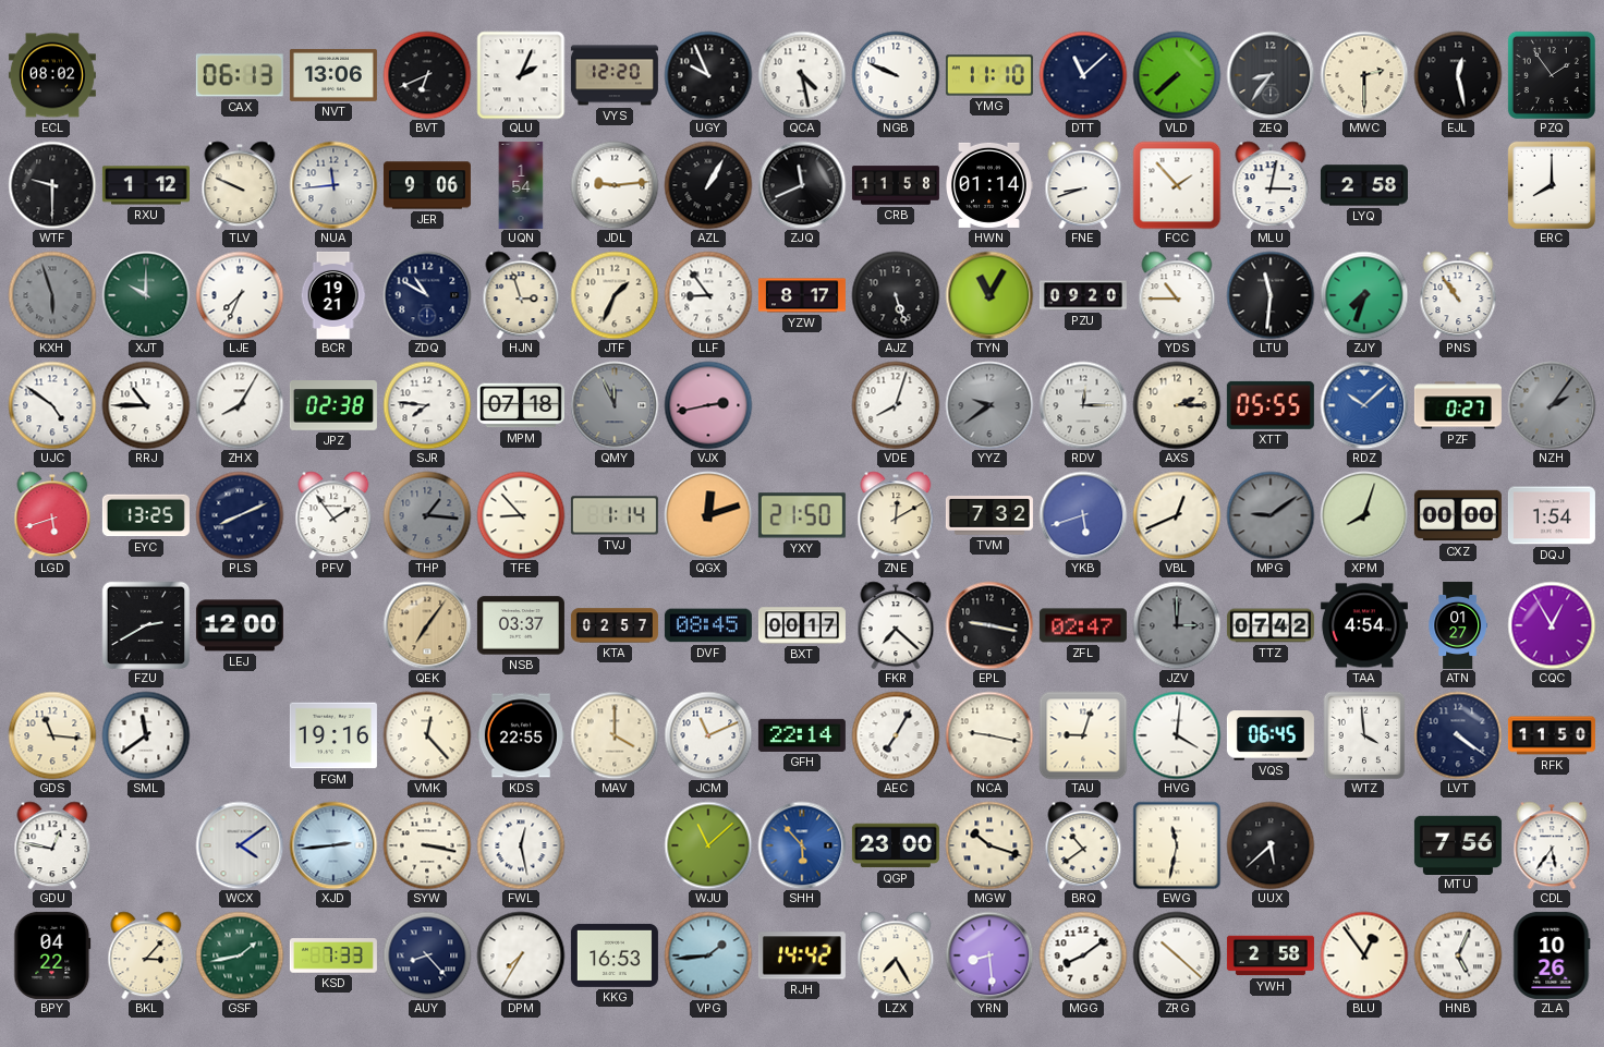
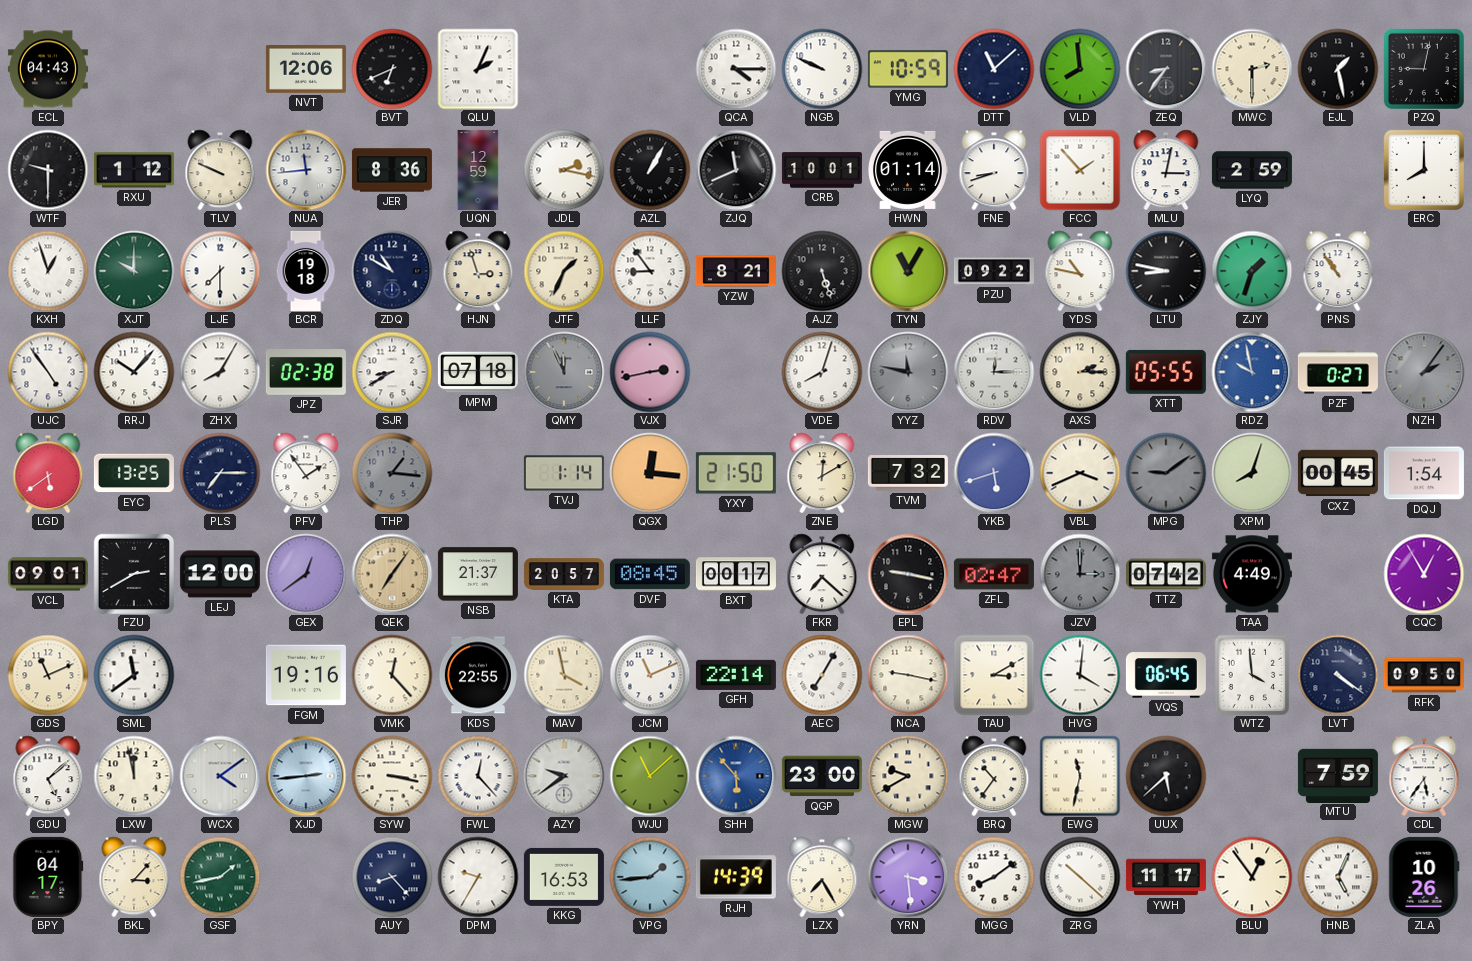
ECL: 08:02 -> 04:43
CAX: 06:13 -> none
NVT: 13:06 -> 12:06
VYS: 12:20 -> none
UGY: 9:56 -> none
QCA: 4:28 -> 4:15
YMG: 11:10 -> 10:59
VLD: 7:38 -> 7:59
EJL: 12:28 -> 1:28
PZQ: 1:54 -> 9:02
JER: 9:06 -> 8:36
UQN: 1:54 -> 12:59
JDL: 9:14 -> 2:17
CRB: 11:58 -> 10:01
LYQ: 2:58 -> 2:59
KXH: 5:57 -> 12:57
KXH dial: grey -> white
LJE: 7:34 -> 7:30
BCR: 19:21 -> 19:18
YZW: 8:17 -> 8:21
PZU: 09:20 -> 09:22
YDS: 10:45 -> 10:47
LTU: 11:31 -> 8:47
ZJY: 7:33 -> 1:33
UJC: 4:51 -> 4:54
RRJ: 10:45 -> 10:07
SJR: 7:46 -> 8:40
YYZ: 9:39 -> 11:47
RDZ: 10:08 -> 9:58
LGD: 5:42 -> 5:39
PLS: 8:11 -> 7:15
TFE: 8:53 -> none
QGX: 12:12 -> 12:16
VBL: 12:41 -> 3:41
CXZ: 00:00 -> 00:45
VCL: none -> 09:01
GEX: none -> 12:39
NSB: 03:37 -> 21:37
KTA: 02:57 -> 20:57
TAA: 4:54 -> 4:49
ATN: 01:27 -> none
GDS: 11:16 -> 11:11
MAV: 4:00 -> 3:58
TAU: 9:03 -> 3:10
RFK: 11:50 -> 09:50
GDU: 12:47 -> 5:08
LXW: none -> 11:58
FWL: 12:28 -> 12:23
AZY: none -> 9:39
MGW: 10:18 -> 9:40
BRQ: 10:39 -> 10:36
MTU: 7:56 -> 7:59
BPY: 04:22 -> 04:17
KSD: 7:33 -> none
DPM: 7:35 -> 9:35
RJH: 14:42 -> 14:39
YRN: 8:29 -> 3:29
YWH: 2:58 -> 11:17
